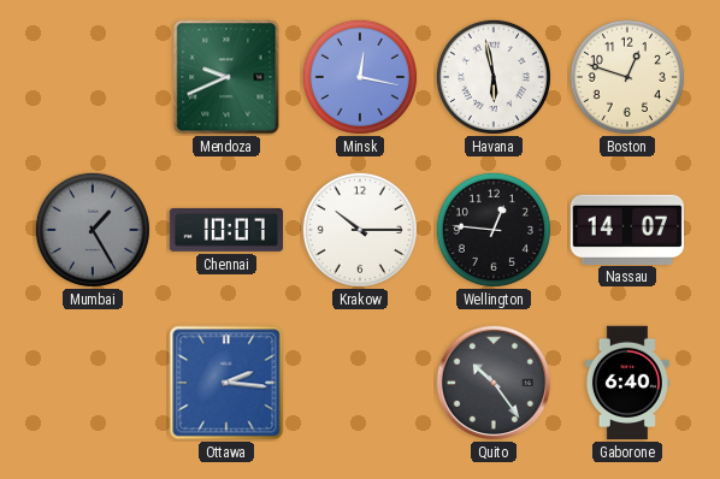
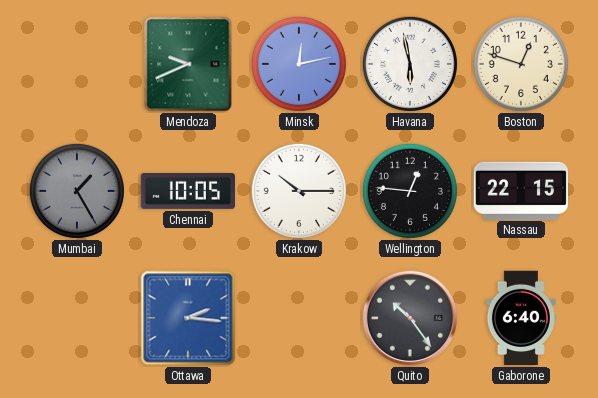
Minsk: 12:17 -> 12:13
Chennai: 10:07 -> 10:05
Nassau: 14:07 -> 22:15
